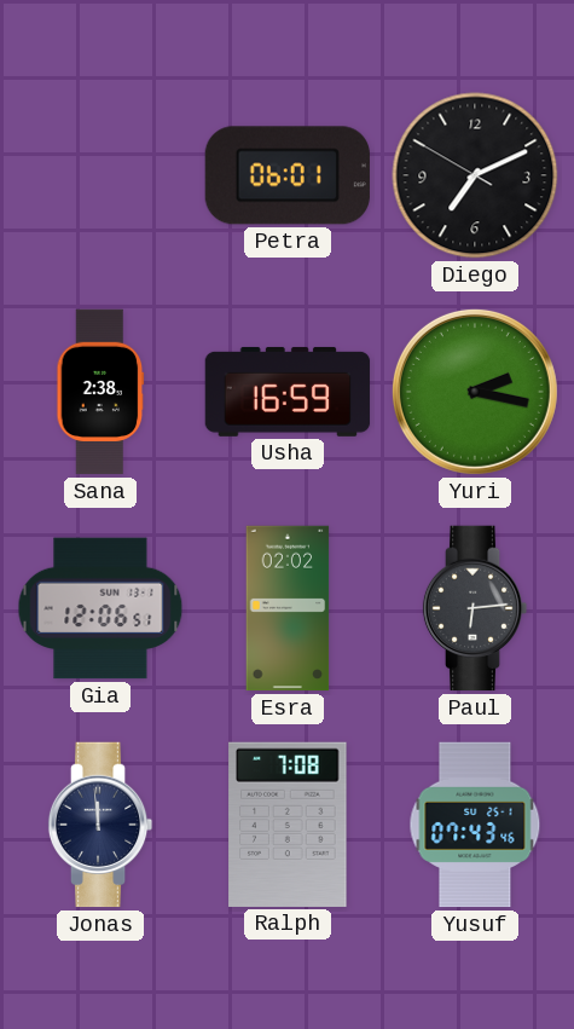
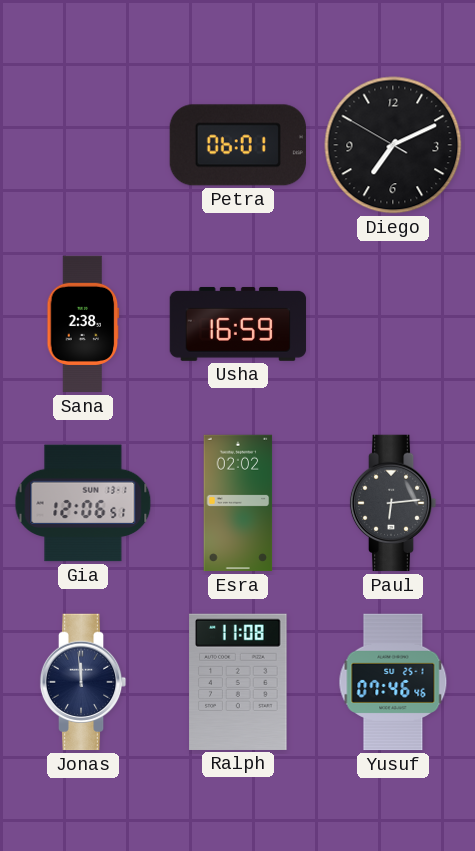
Yuri: 2:17 -> none
Ralph: 7:08 -> 11:08
Yusuf: 07:43 -> 07:46
